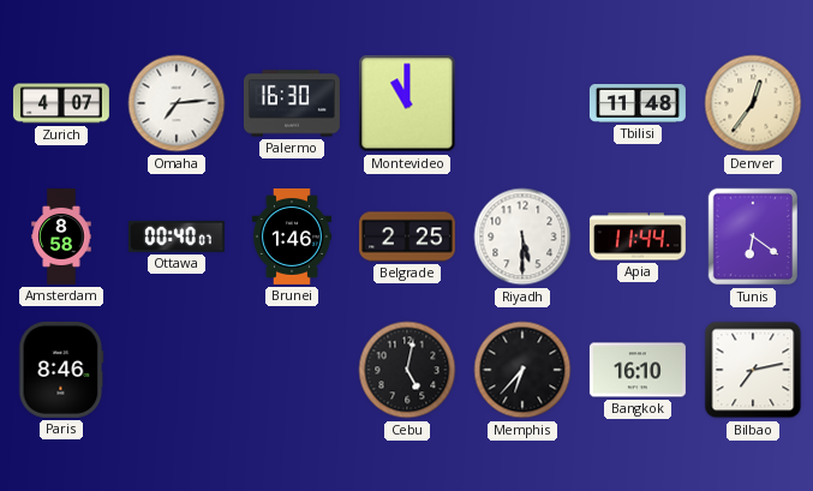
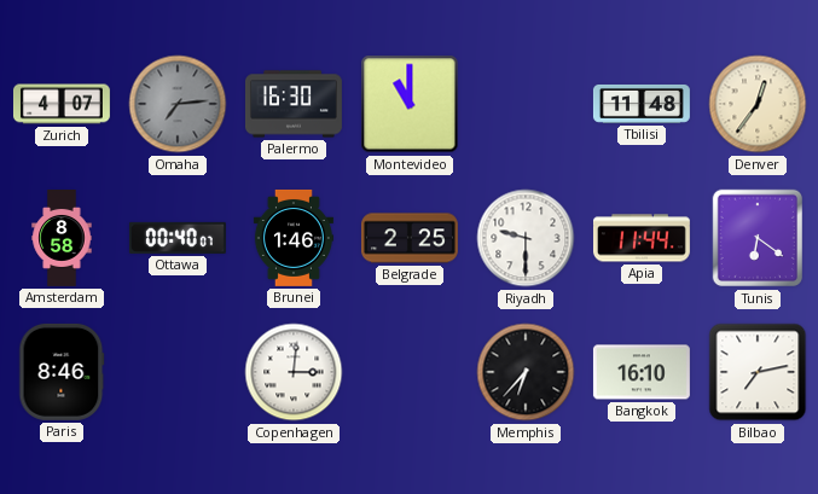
Omaha dial: white -> grey
Riyadh: 5:30 -> 9:30
Copenhagen: none -> 3:01
Cebu: 5:02 -> none
